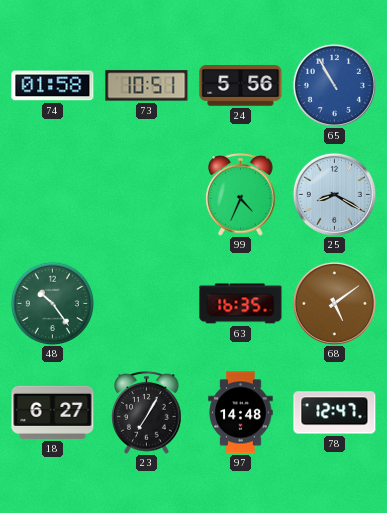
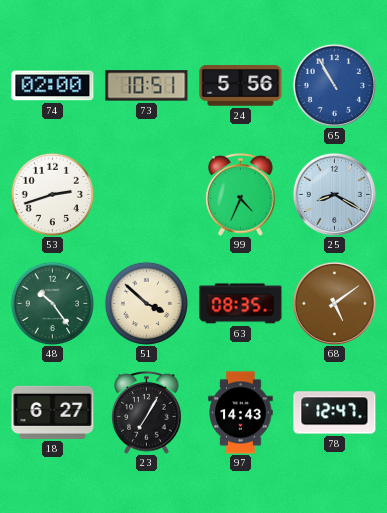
74: 01:58 -> 02:00
53: none -> 2:42
51: none -> 3:52
63: 16:35 -> 08:35
97: 14:48 -> 14:43
